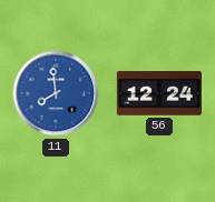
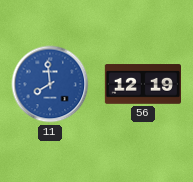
56: 12:24 -> 12:19
